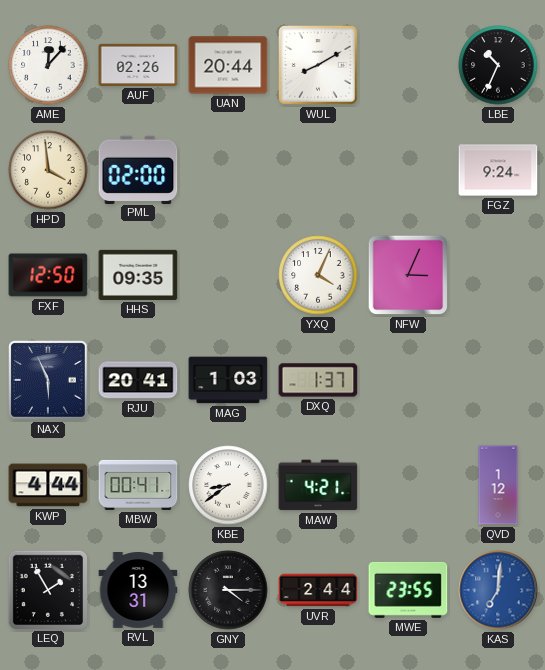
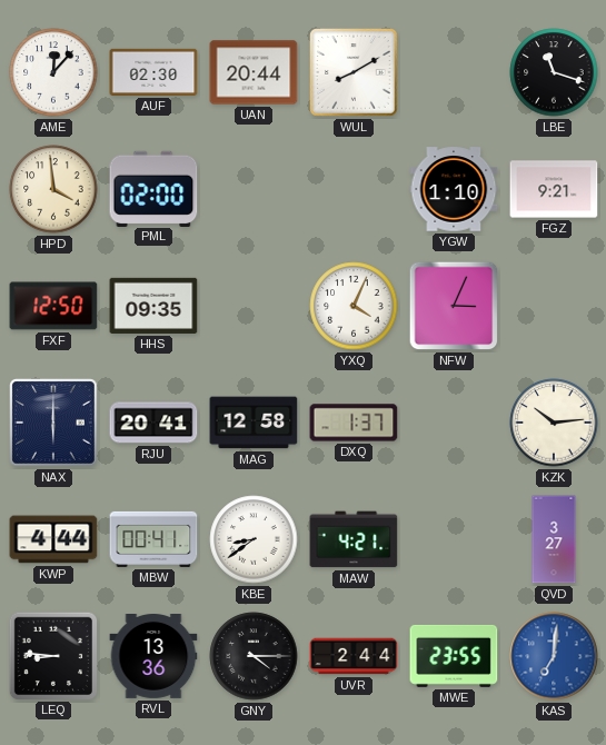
AUF: 02:26 -> 02:30
LBE: 10:34 -> 11:18
YGW: none -> 1:10
FGZ: 9:24 -> 9:21
NAX: 5:56 -> 6:00
MAG: 1:03 -> 12:58
KZK: none -> 10:14
QVD: 1:12 -> 3:27
LEQ: 1:55 -> 8:46
RVL: 13:31 -> 13:36
